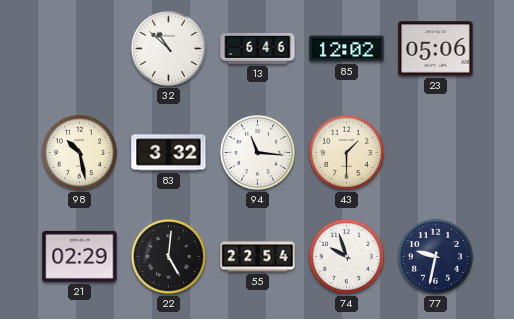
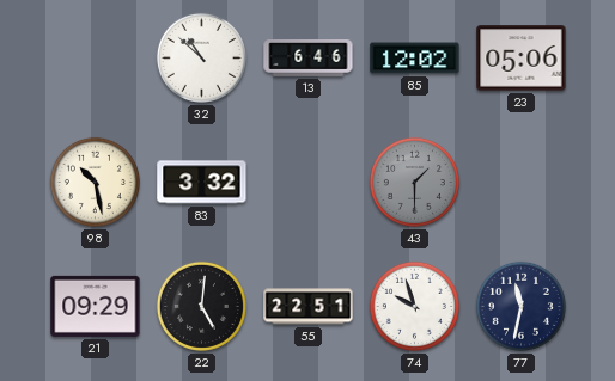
94: 11:16 -> none
43 dial: cream -> grey
21: 02:29 -> 09:29
55: 22:54 -> 22:51
77: 9:32 -> 11:32
